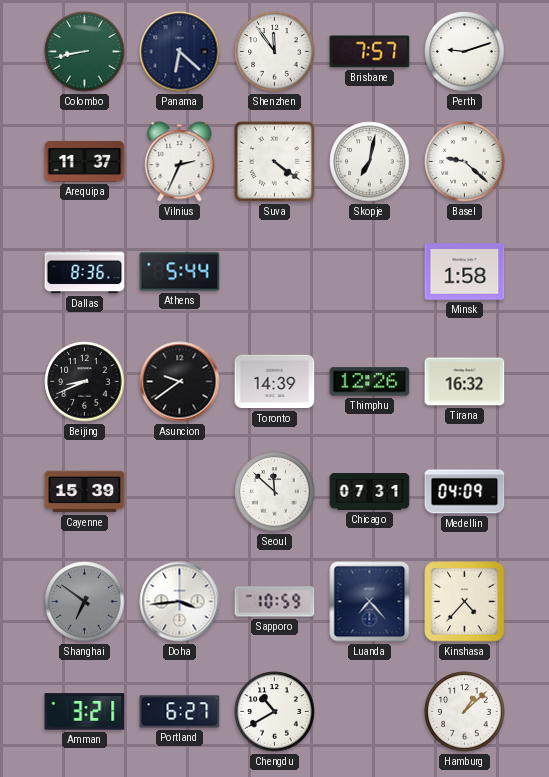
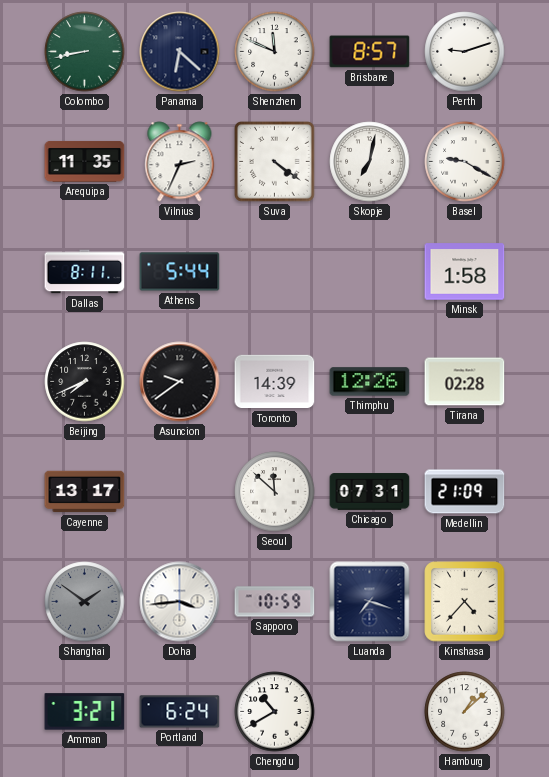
Shenzhen: 11:54 -> 11:49
Brisbane: 7:57 -> 8:57
Arequipa: 11:37 -> 11:35
Basel: 9:22 -> 9:20
Dallas: 8:36 -> 8:11
Beijing: 8:41 -> 7:41
Tirana: 16:32 -> 02:28
Cayenne: 15:39 -> 13:17
Medellin: 04:09 -> 21:09
Shanghai: 6:51 -> 1:51
Luanda: 7:23 -> 7:18
Portland: 6:27 -> 6:24
